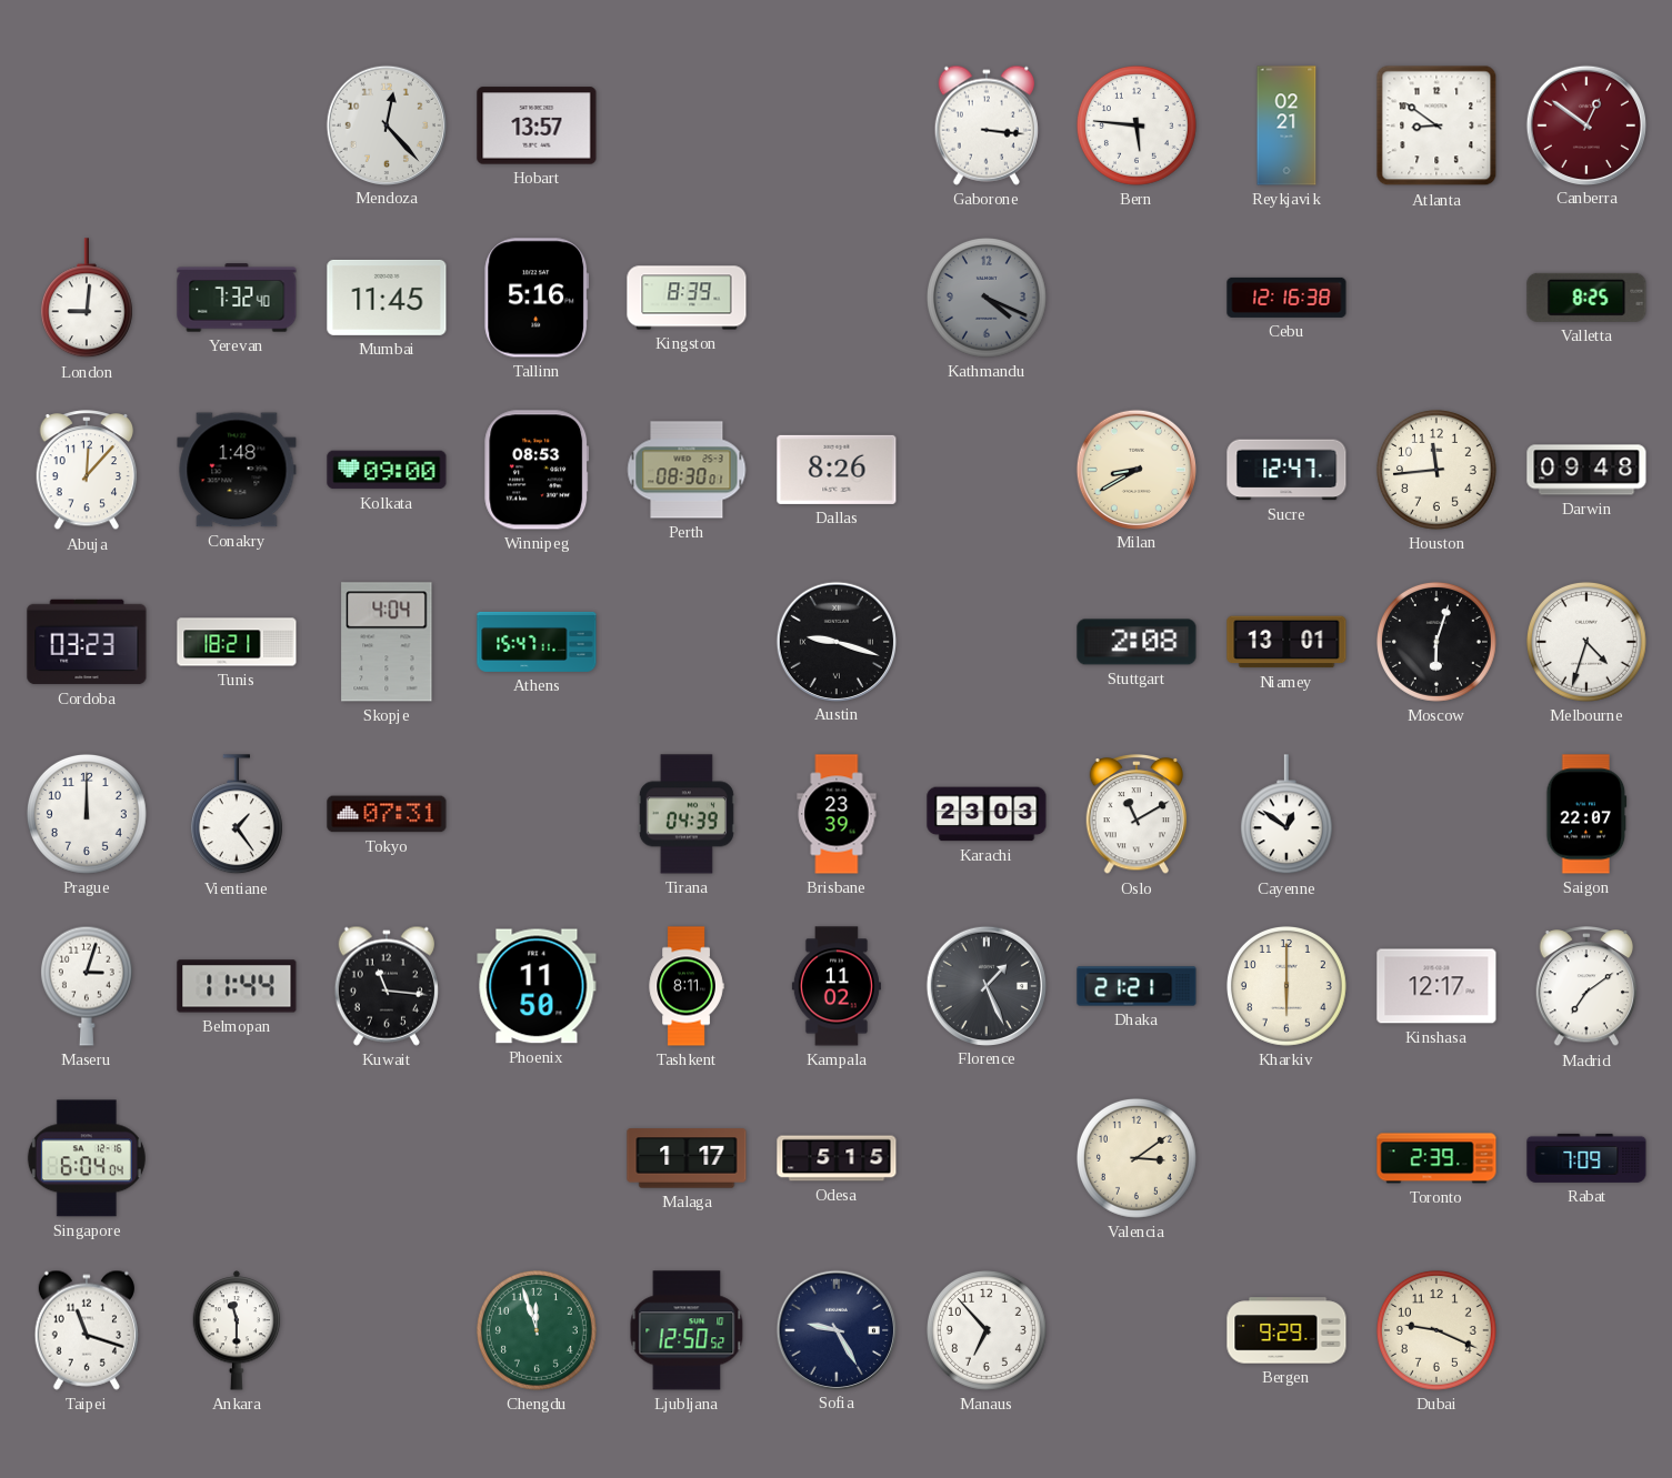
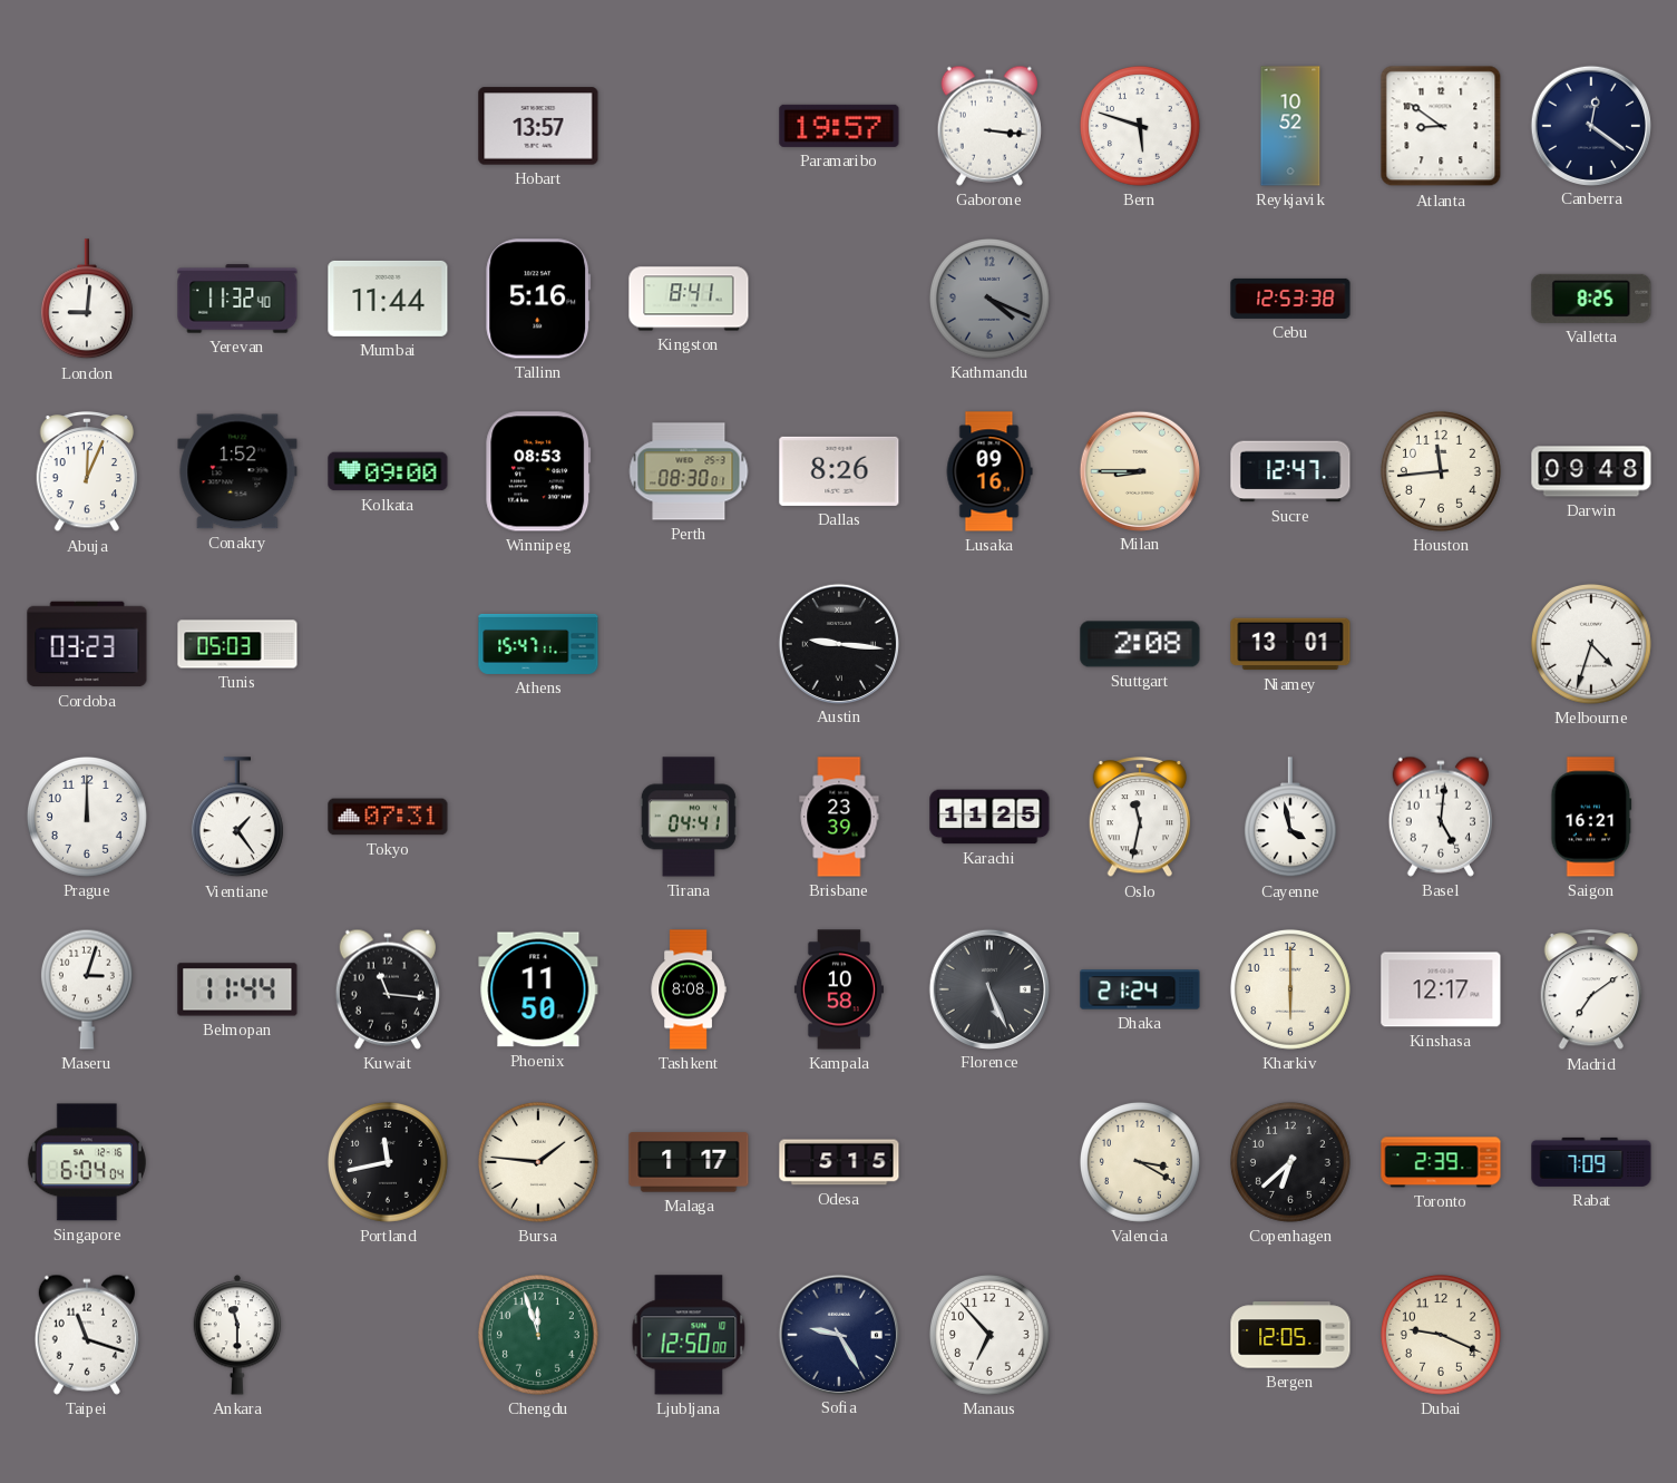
Mendoza: 12:23 -> none
Paramaribo: none -> 19:57
Bern: 5:46 -> 5:48
Reykjavik: 02:21 -> 10:52
Canberra: 12:51 -> 12:21
Canberra dial: burgundy -> navy
Yerevan: 7:32 -> 11:32
Mumbai: 11:45 -> 11:44
Kingston: 8:39 -> 8:41
Cebu: 12:16 -> 12:53
Abuja: 12:07 -> 12:04
Conakry: 1:48 -> 1:52
Lusaka: none -> 09:16
Milan: 8:40 -> 8:45
Tunis: 18:21 -> 05:03
Skopje: 4:04 -> none
Austin: 9:18 -> 9:16
Moscow: 6:03 -> none
Tirana: 04:39 -> 04:41
Karachi: 23:03 -> 11:25
Oslo: 11:10 -> 11:32
Cayenne: 12:51 -> 3:58
Basel: none -> 5:01
Saigon: 22:07 -> 16:21
Tashkent: 8:11 -> 8:08
Kampala: 11:02 -> 10:58
Florence: 1:26 -> 5:26
Dhaka: 21:21 -> 21:24
Portland: none -> 11:43
Bursa: none -> 1:46
Valencia: 3:09 -> 3:20
Copenhagen: none -> 6:38
Ljubljana: 12:50:52 -> 12:50:00
Bergen: 9:29 -> 12:05
